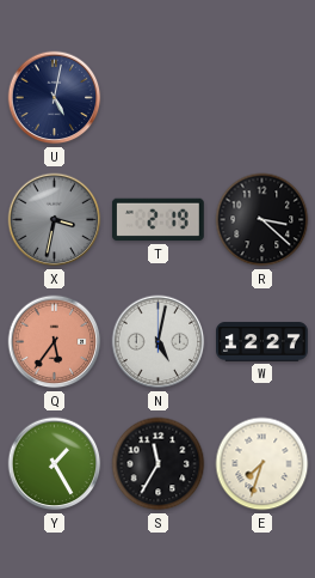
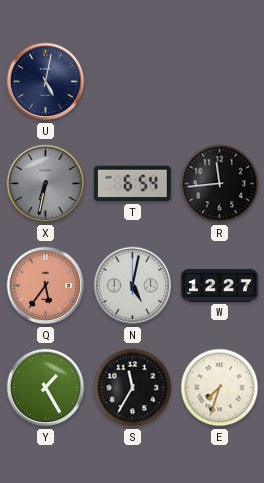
X: 3:32 -> 6:32
T: 2:19 -> 6:54
R: 3:22 -> 11:44
